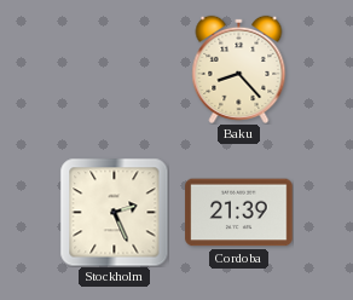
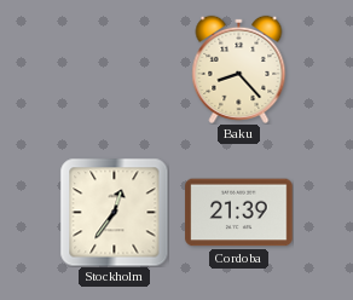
Stockholm: 2:26 -> 12:36
